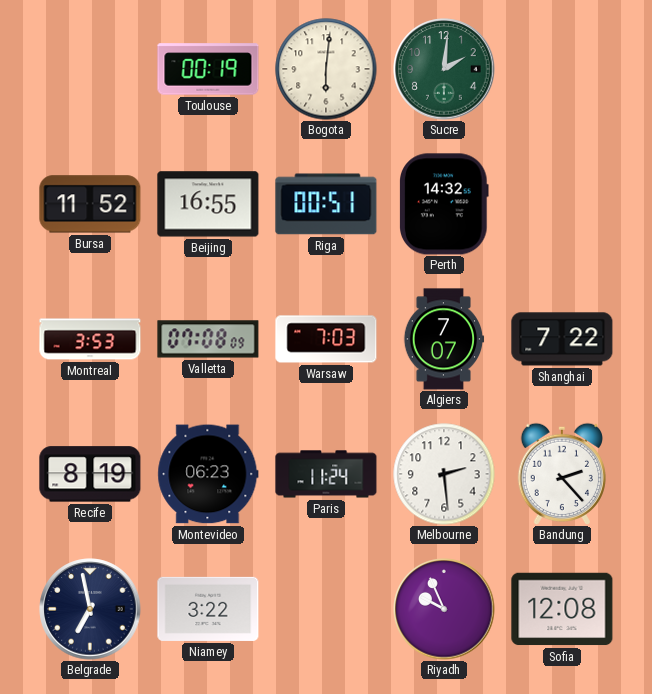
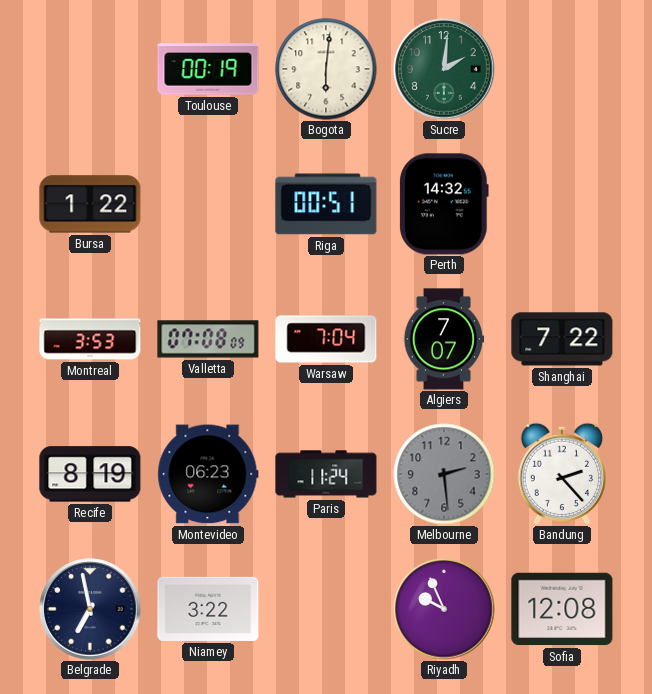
Bursa: 11:52 -> 1:22
Beijing: 16:55 -> none
Warsaw: 7:03 -> 7:04
Melbourne dial: white -> grey
